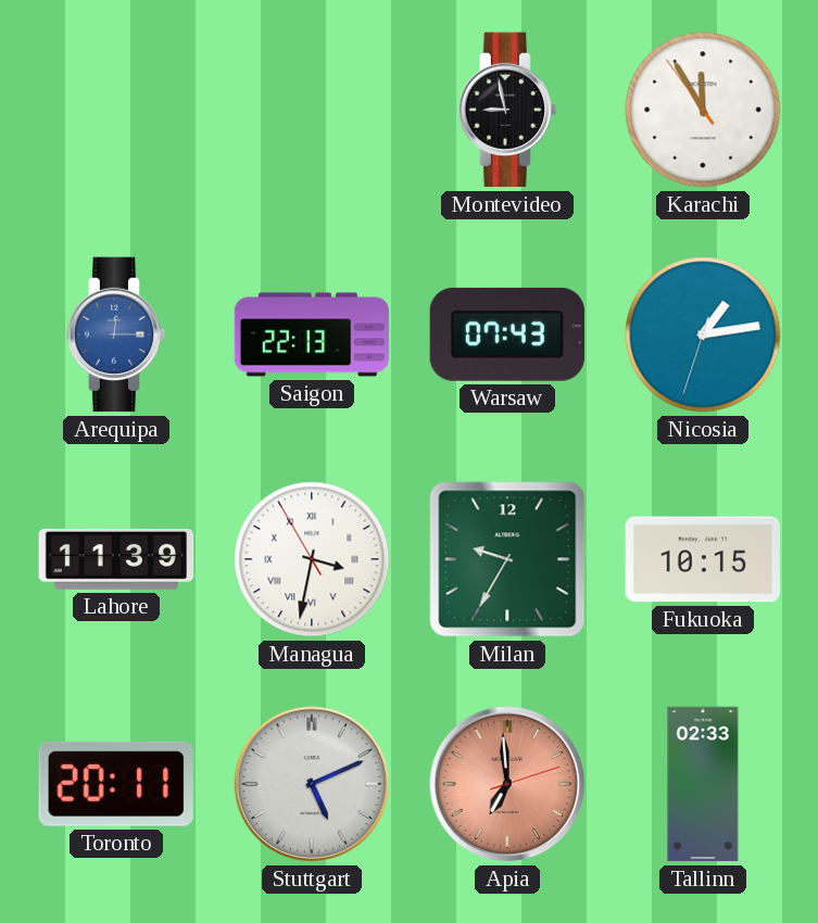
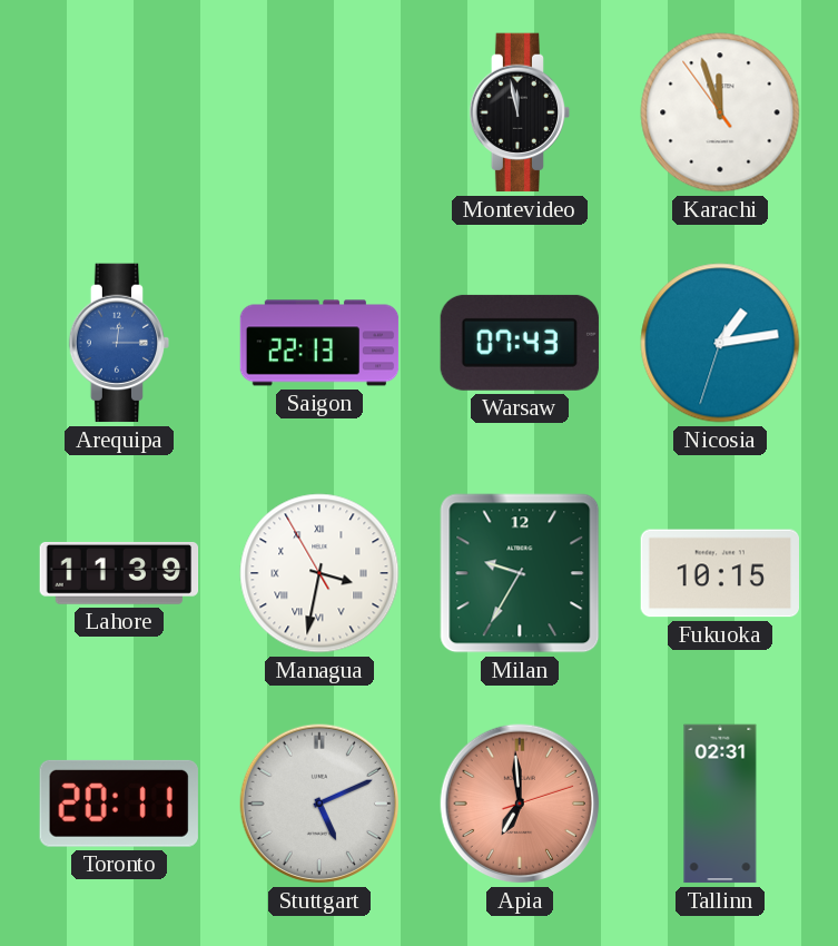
Montevideo: 8:58 -> 11:58
Karachi: 11:54 -> 11:56
Tallinn: 02:33 -> 02:31
